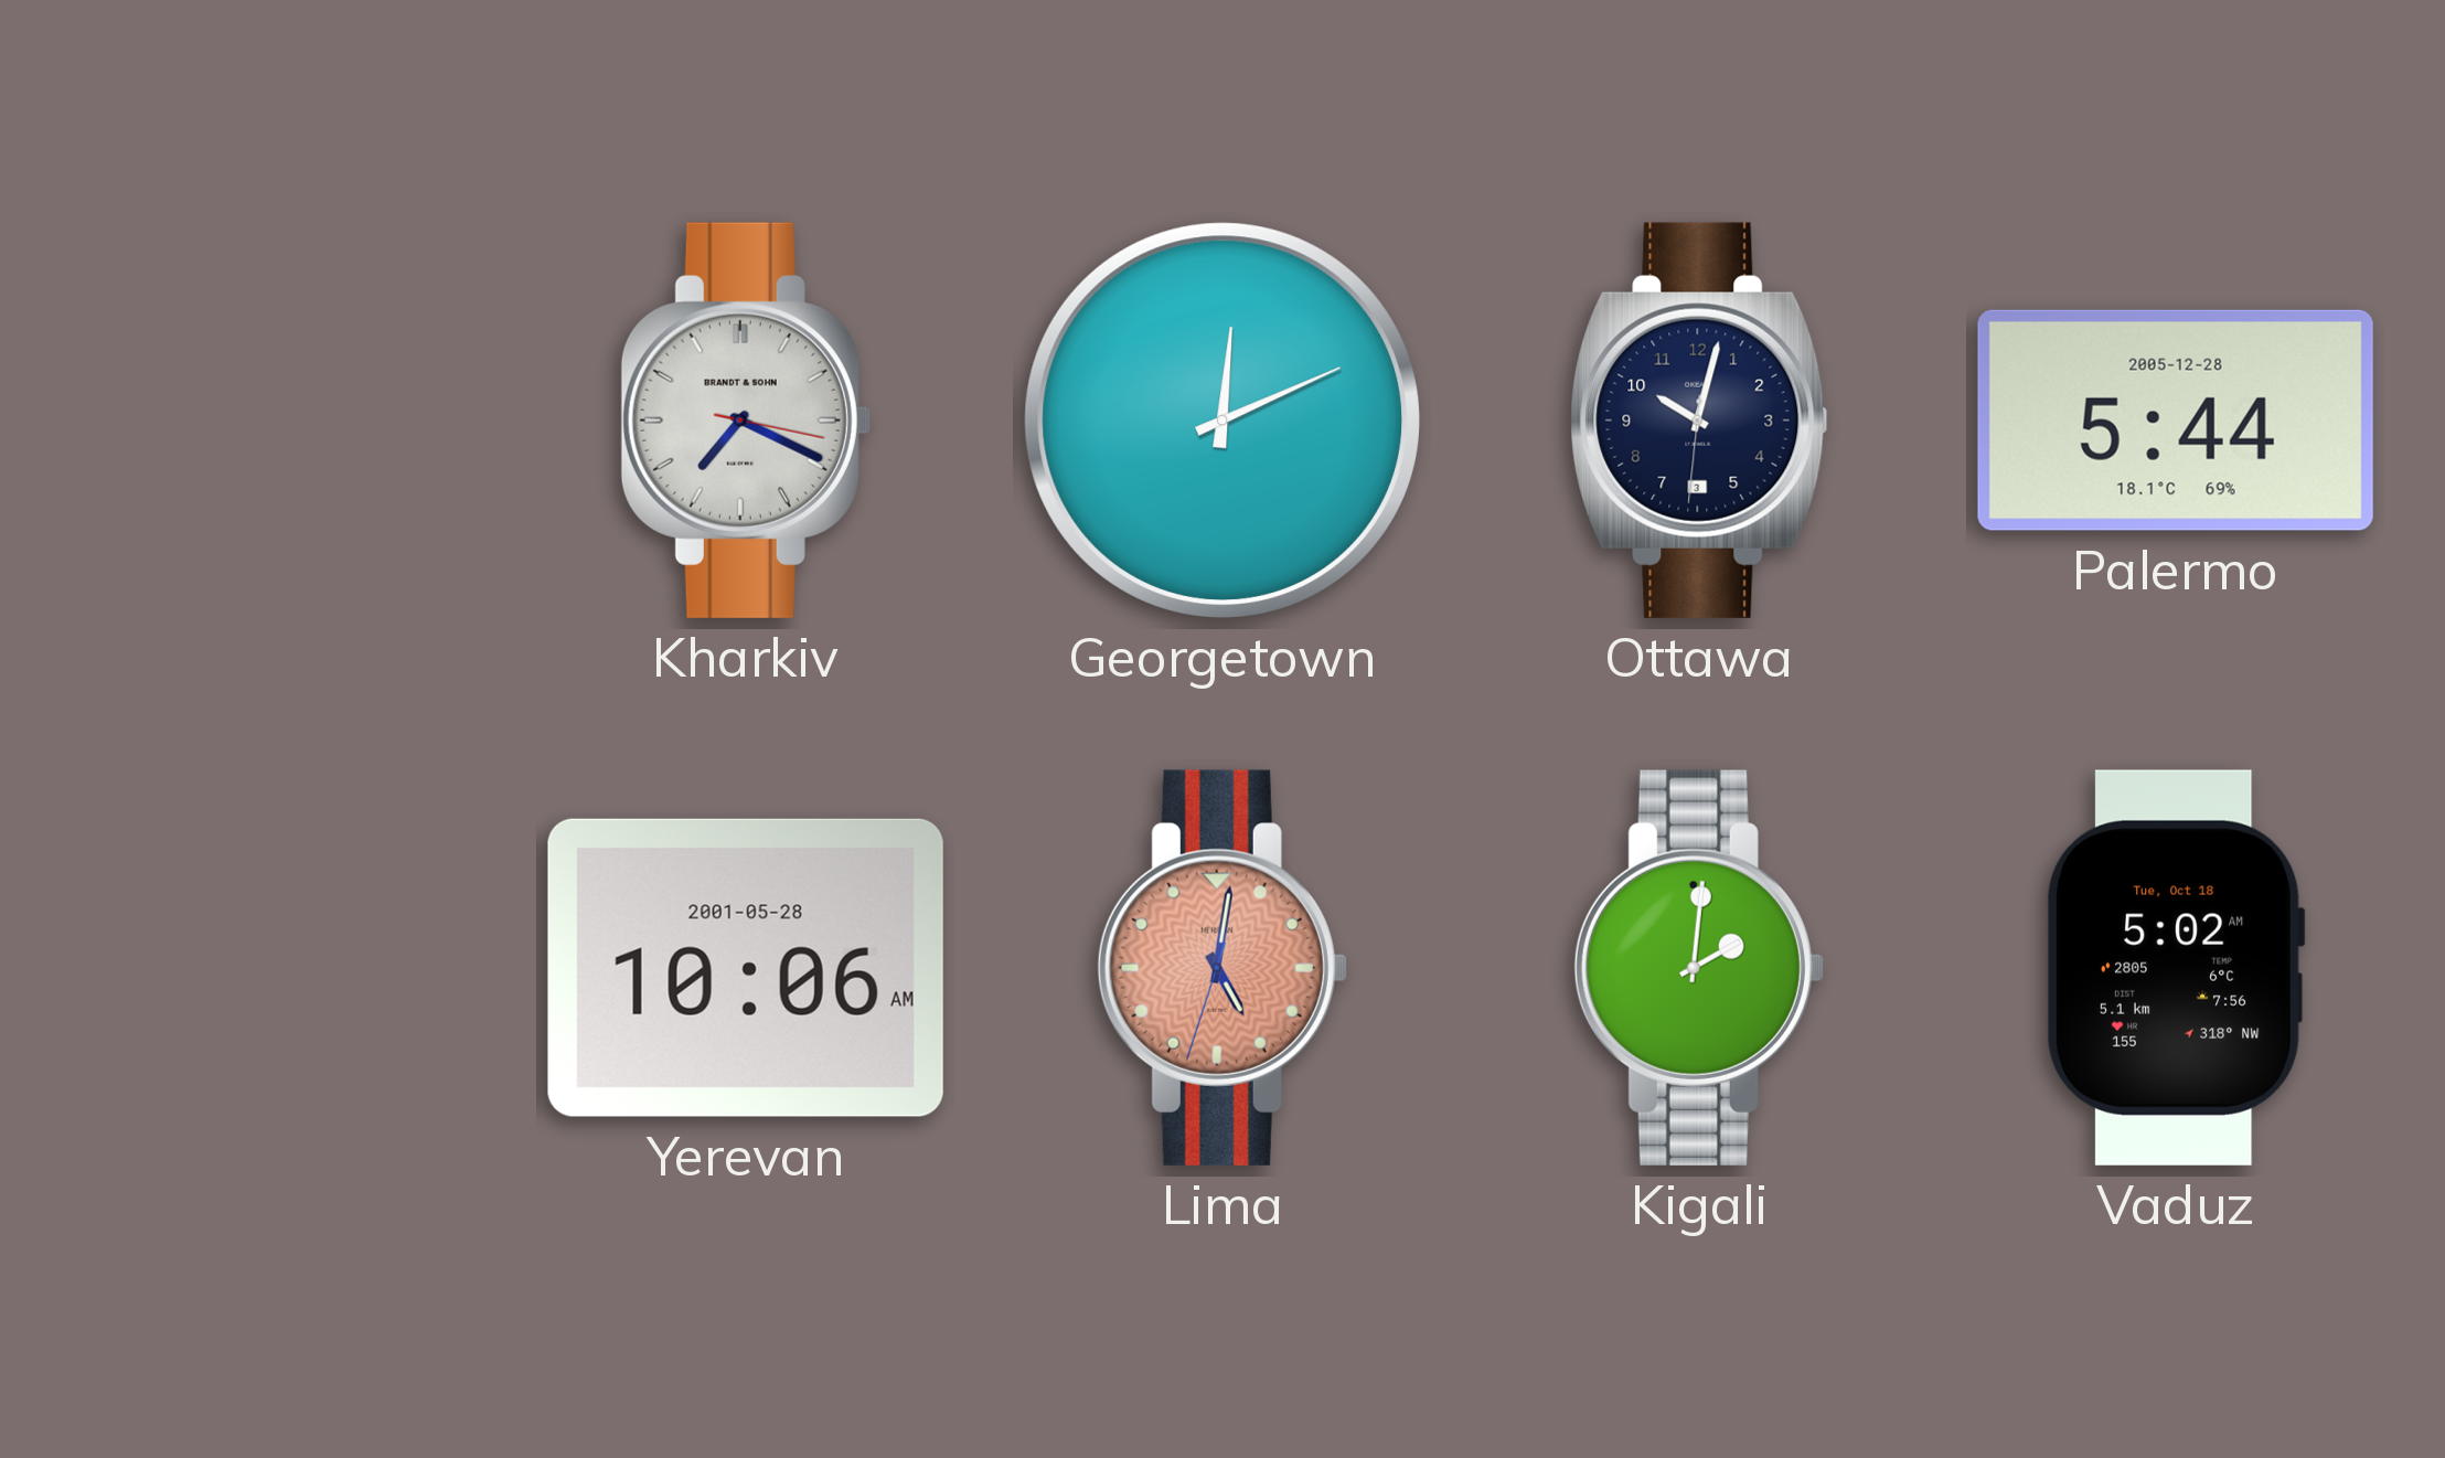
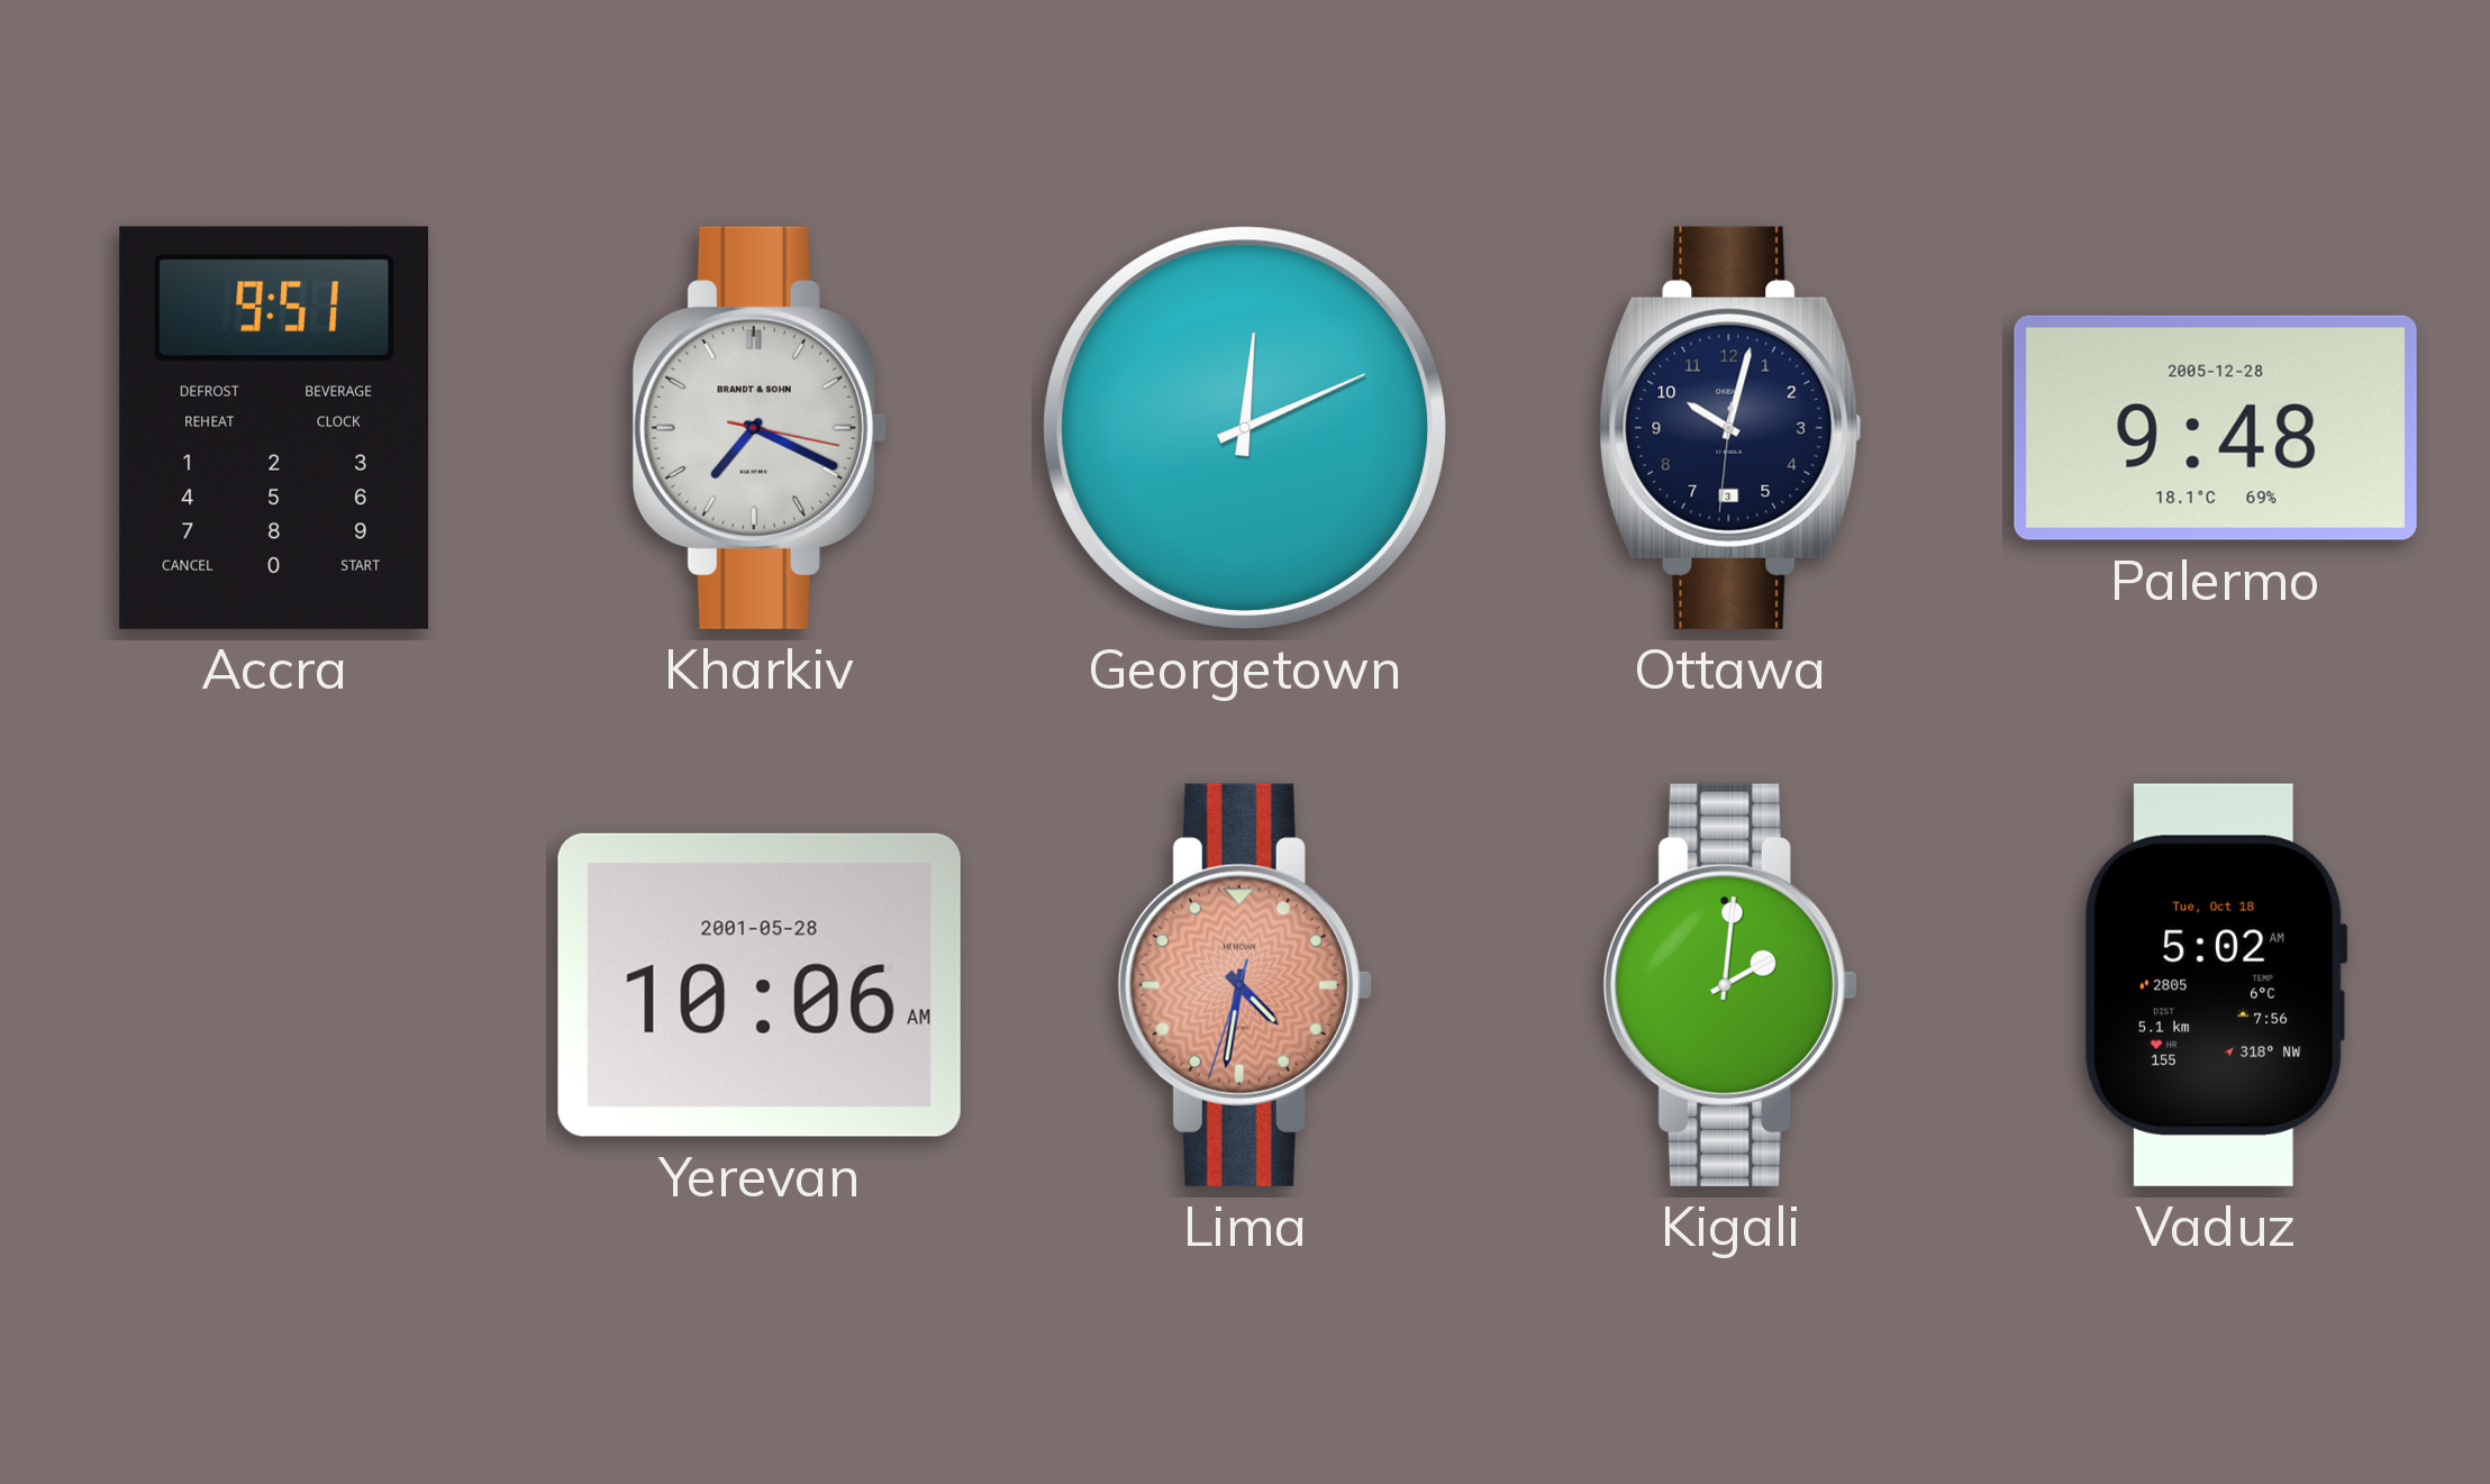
Accra: none -> 9:51
Palermo: 5:44 -> 9:48
Lima: 5:01 -> 4:31
